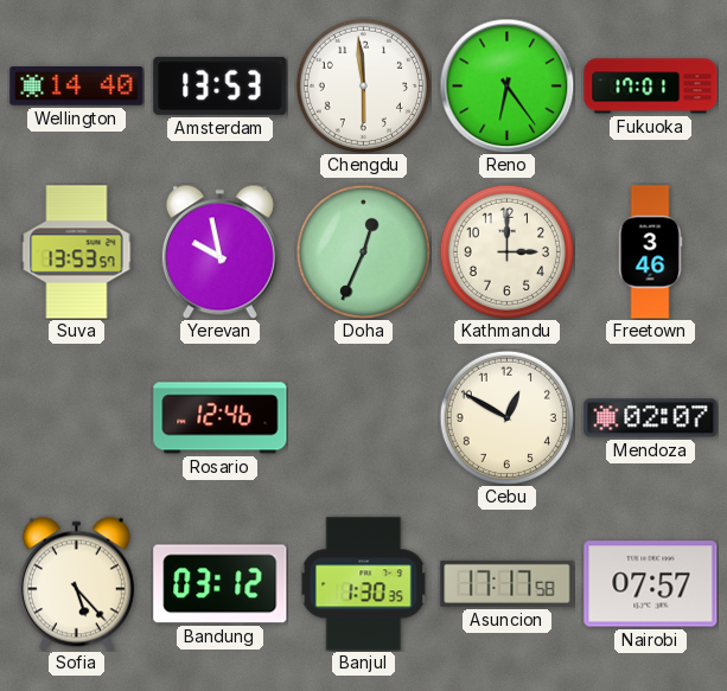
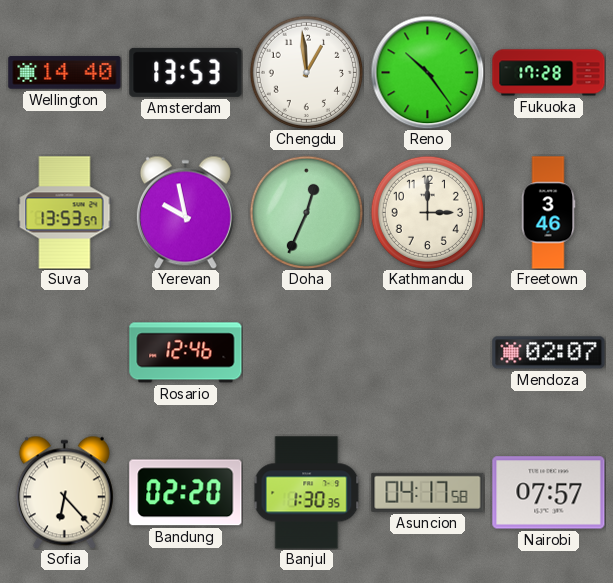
Chengdu: 5:59 -> 12:59
Reno: 6:24 -> 10:24
Fukuoka: 17:01 -> 17:28
Cebu: 12:50 -> none
Sofia: 5:23 -> 6:23
Bandung: 03:12 -> 02:20
Asuncion: 17:17 -> 04:17
